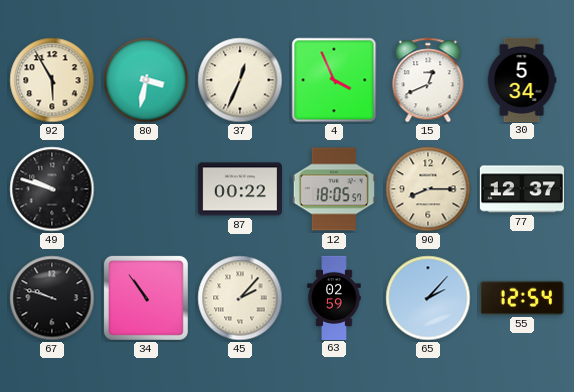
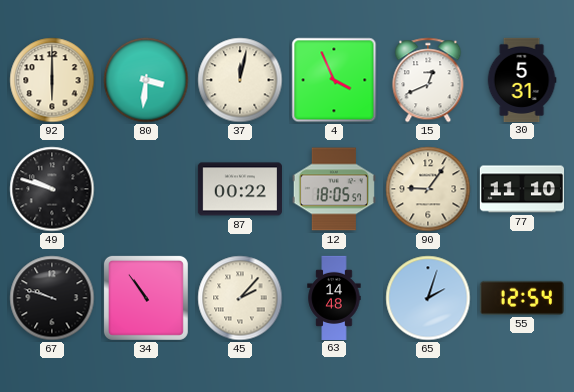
92: 5:55 -> 6:00
80: 3:32 -> 3:31
37: 12:34 -> 12:02
30: 5:34 -> 5:31
90: 8:15 -> 9:06
77: 12:37 -> 11:10
63: 02:59 -> 14:48
65: 2:07 -> 2:03
